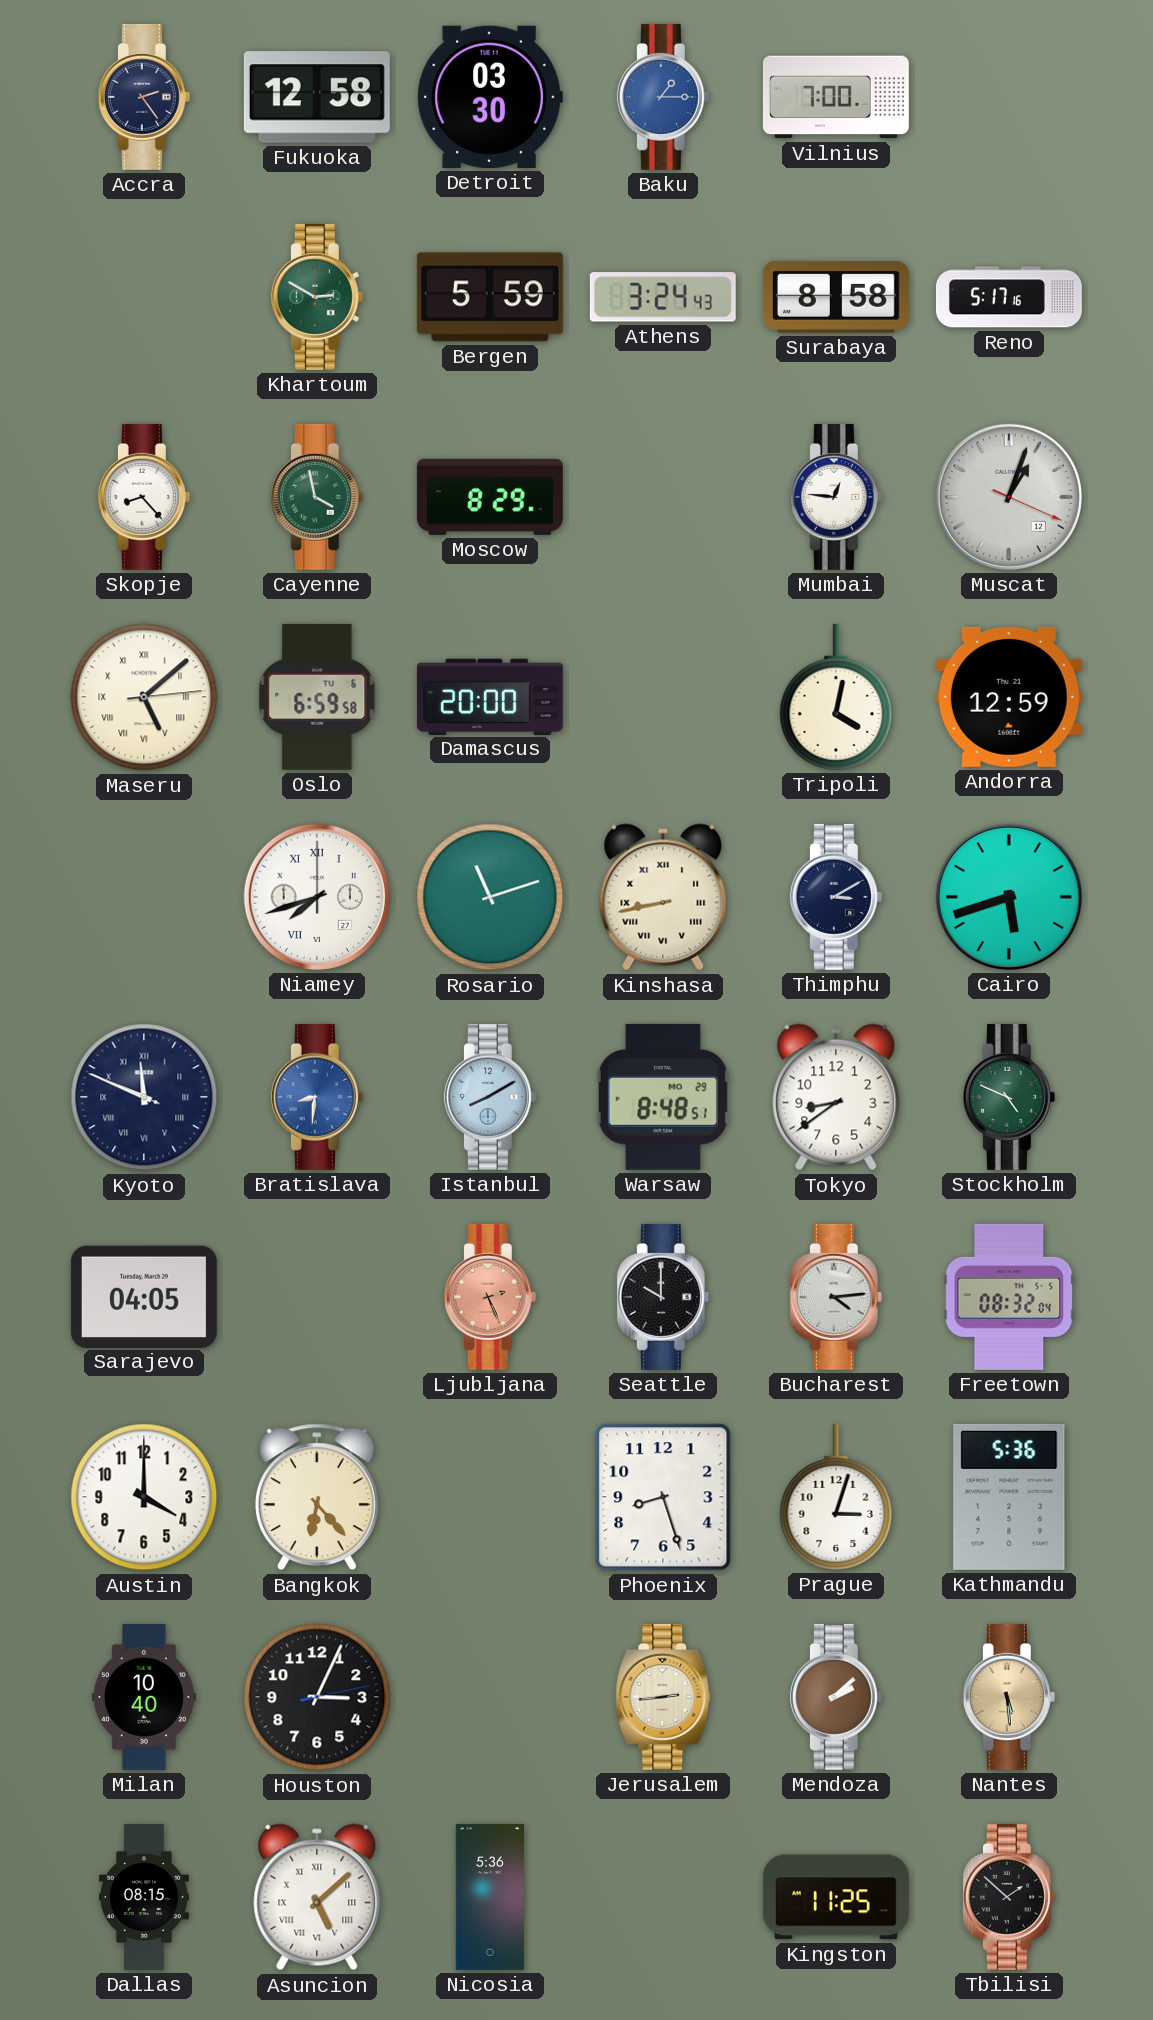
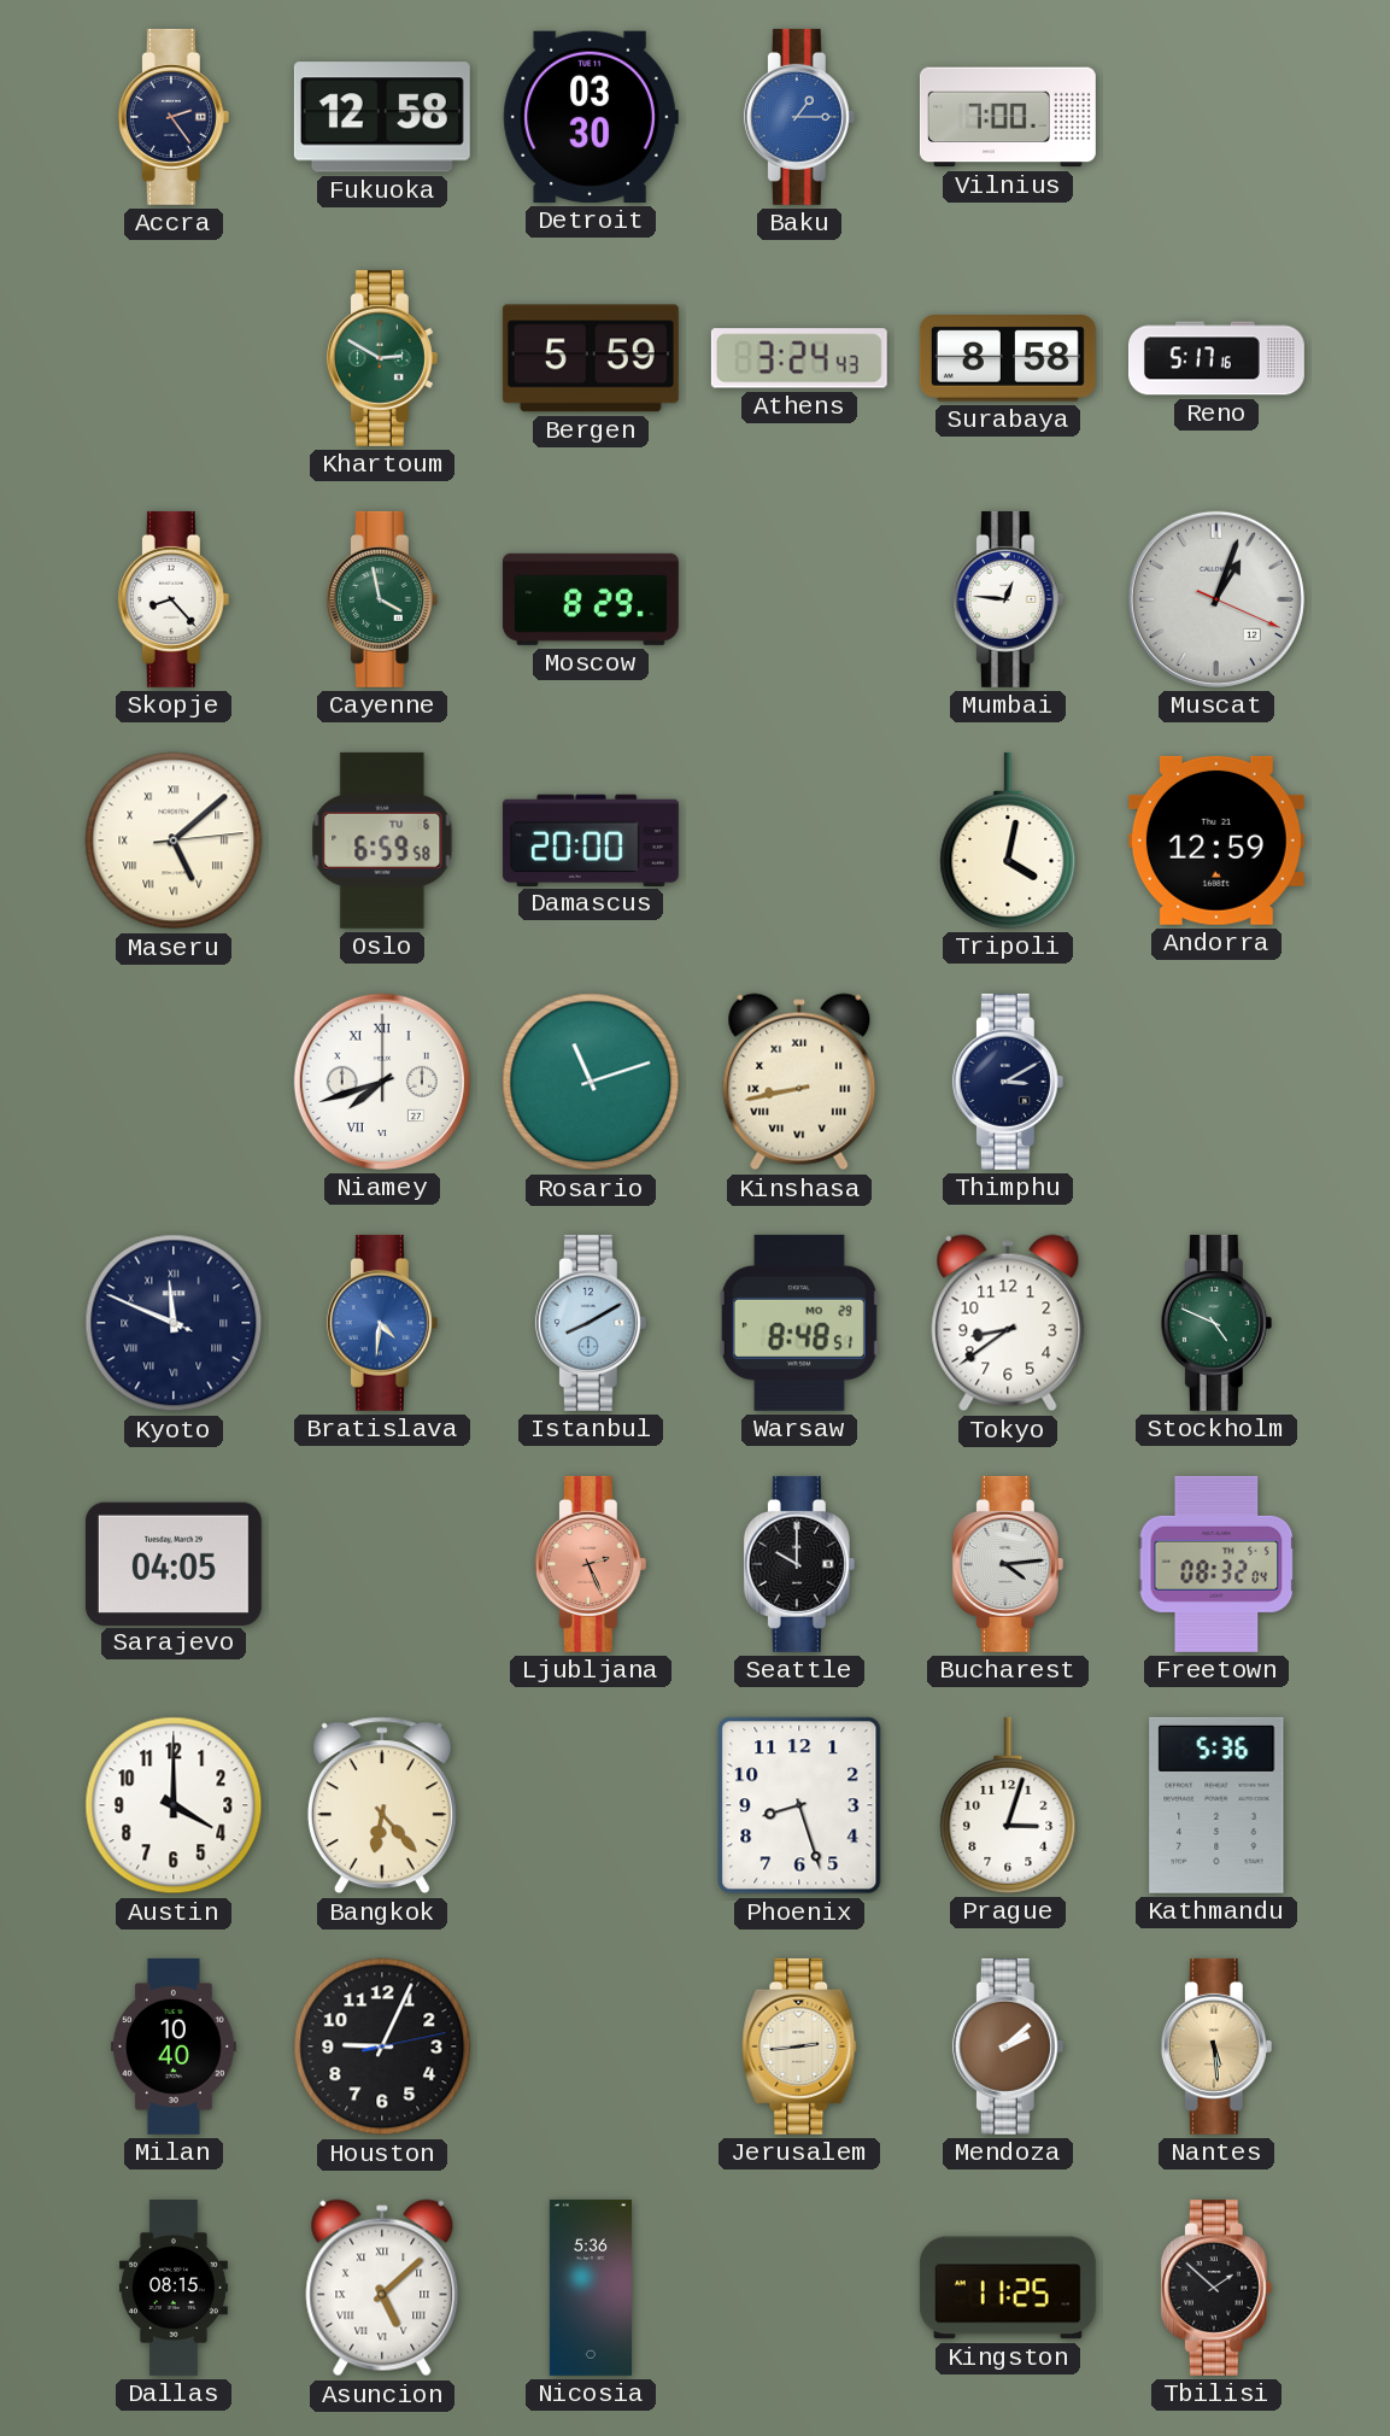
Cairo: 5:42 -> none
Bratislava: 8:31 -> 4:31
Houston: 3:04 -> 9:04
